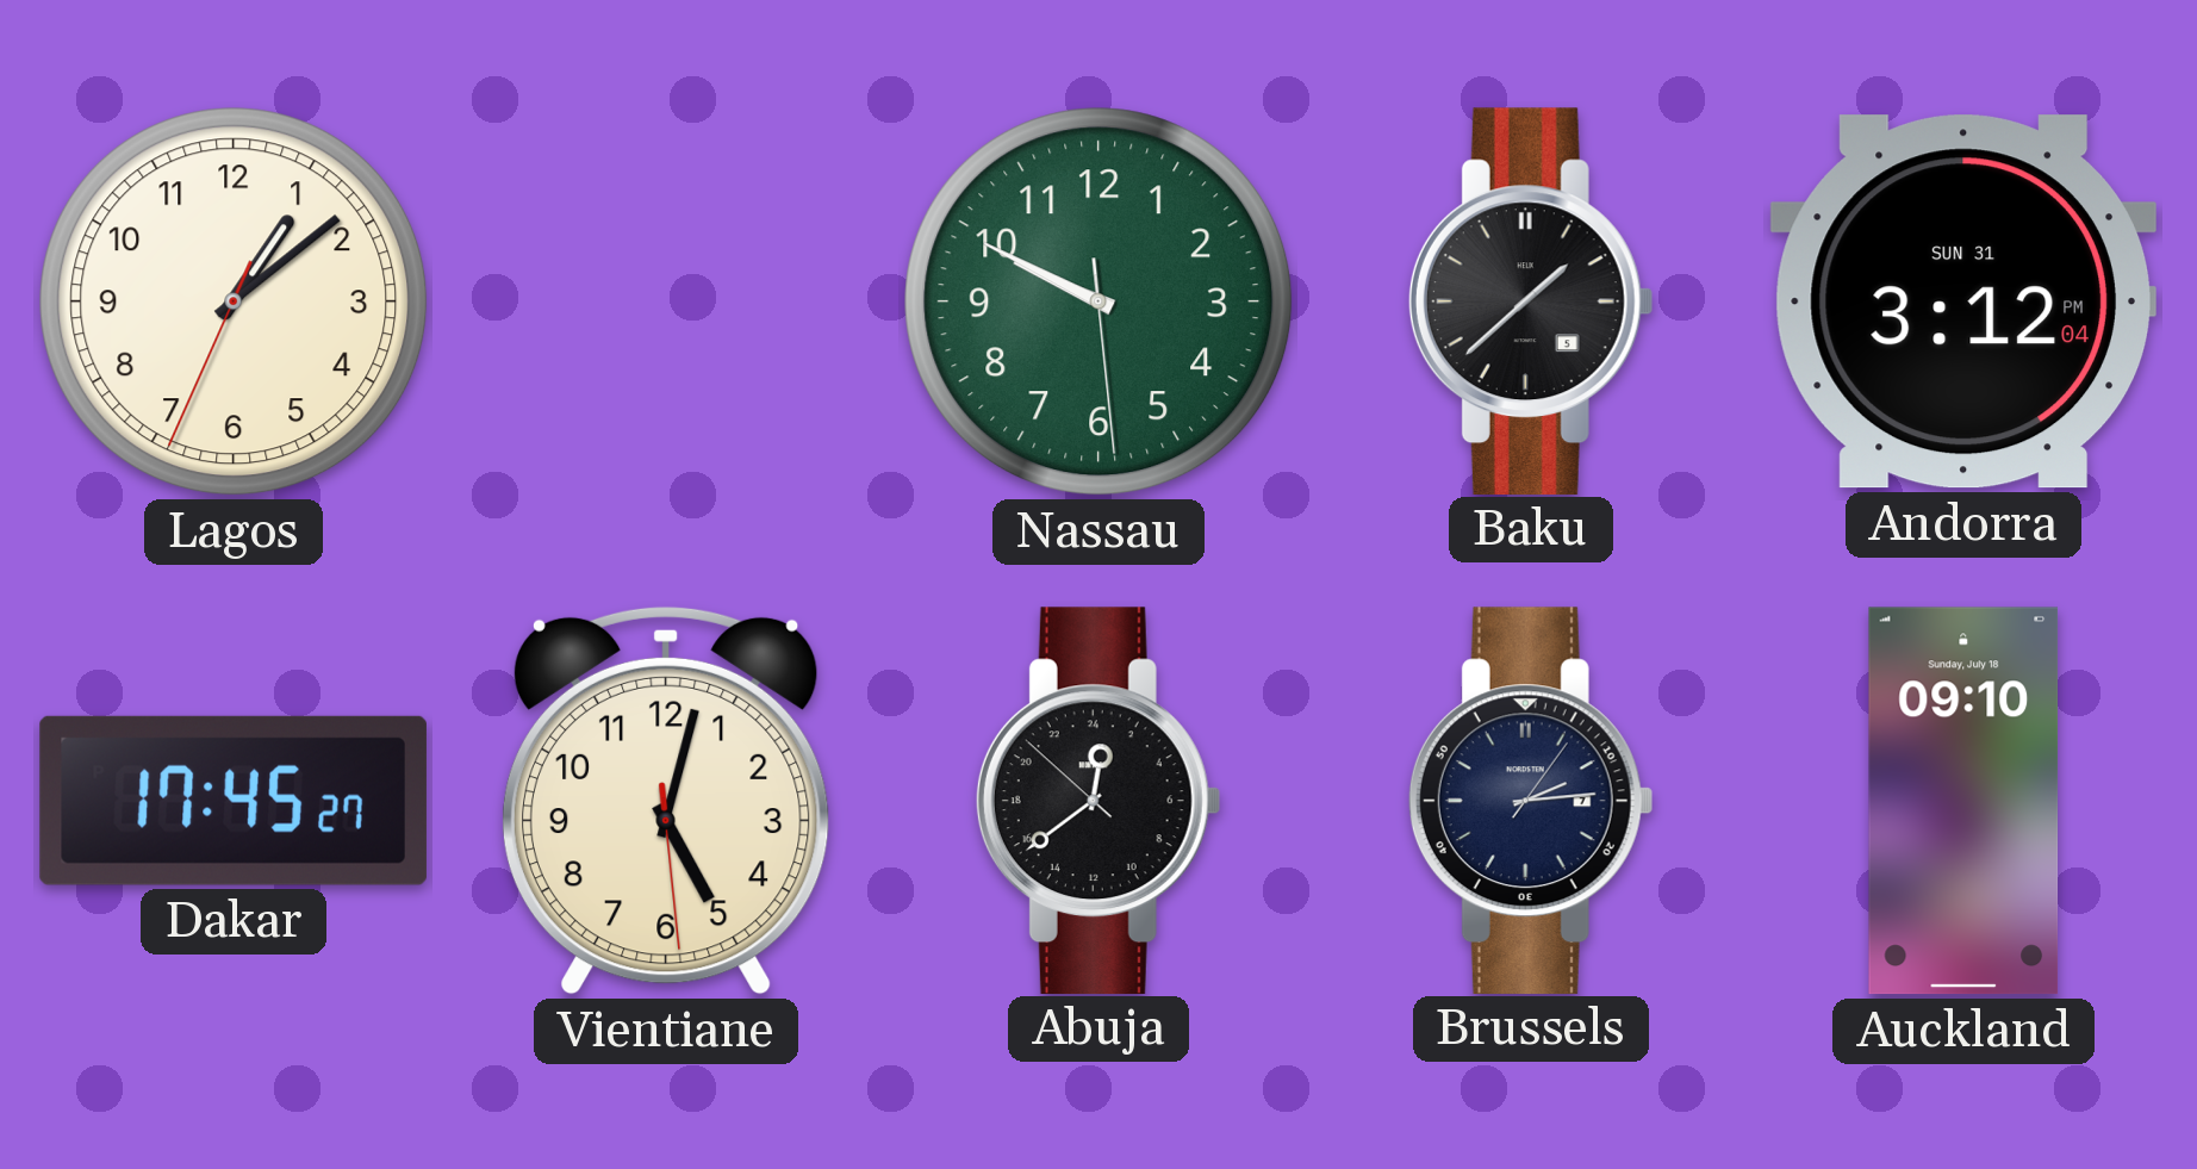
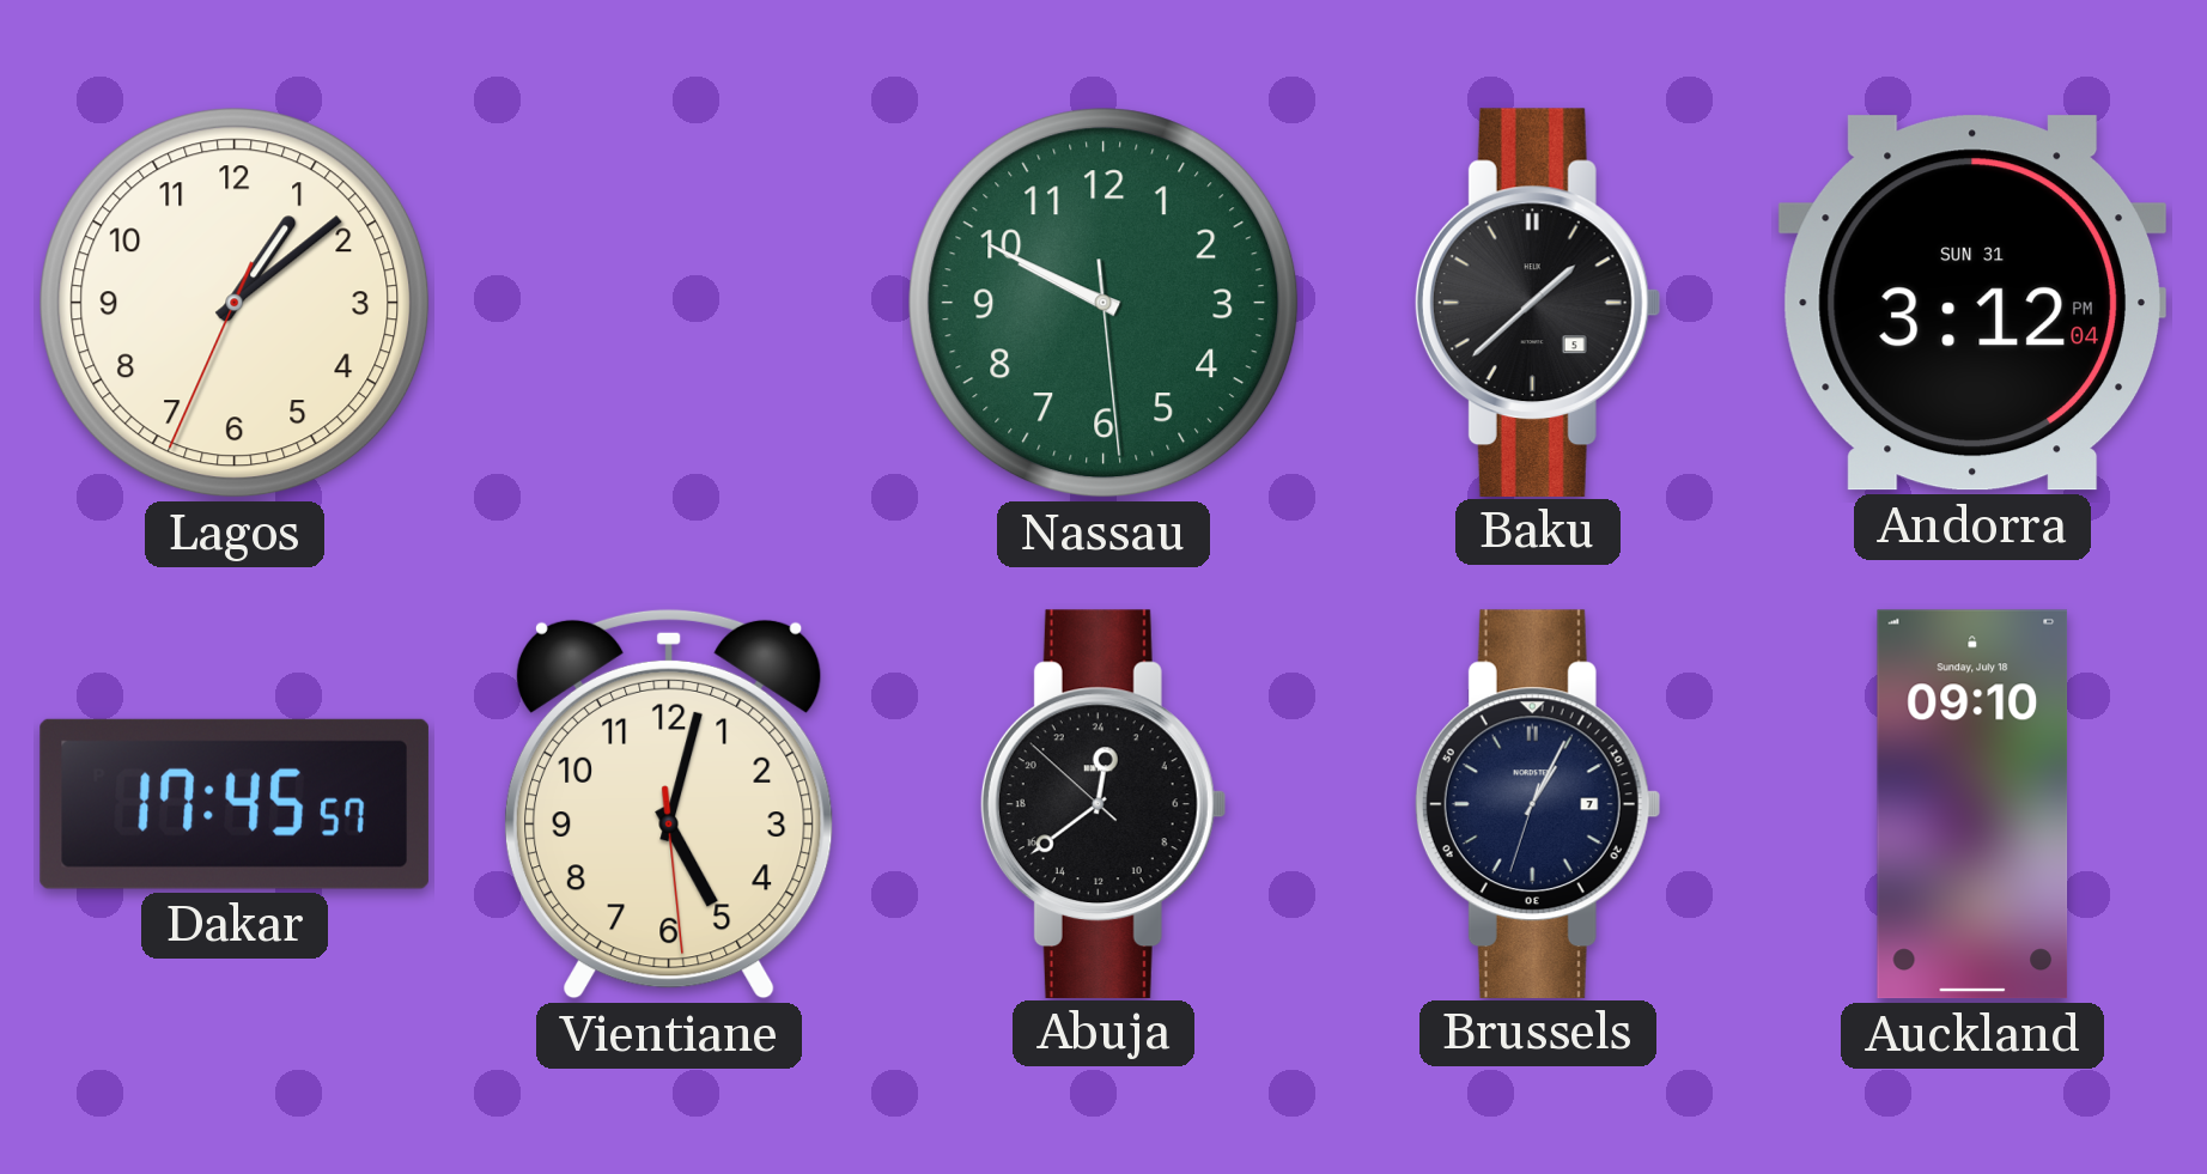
Dakar: 17:45:27 -> 17:45:57
Brussels: 2:14 -> 1:04
